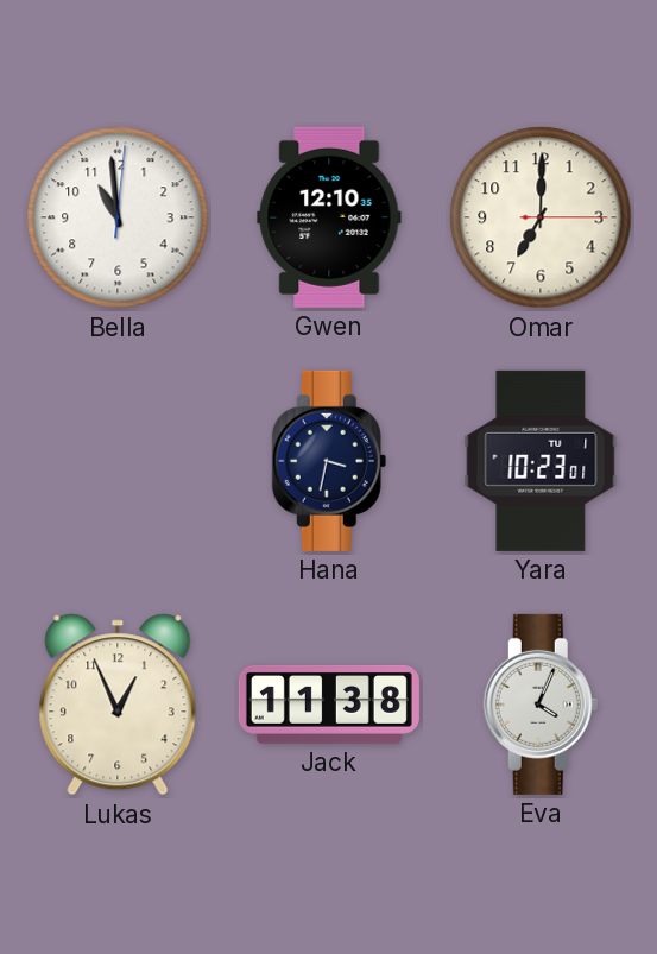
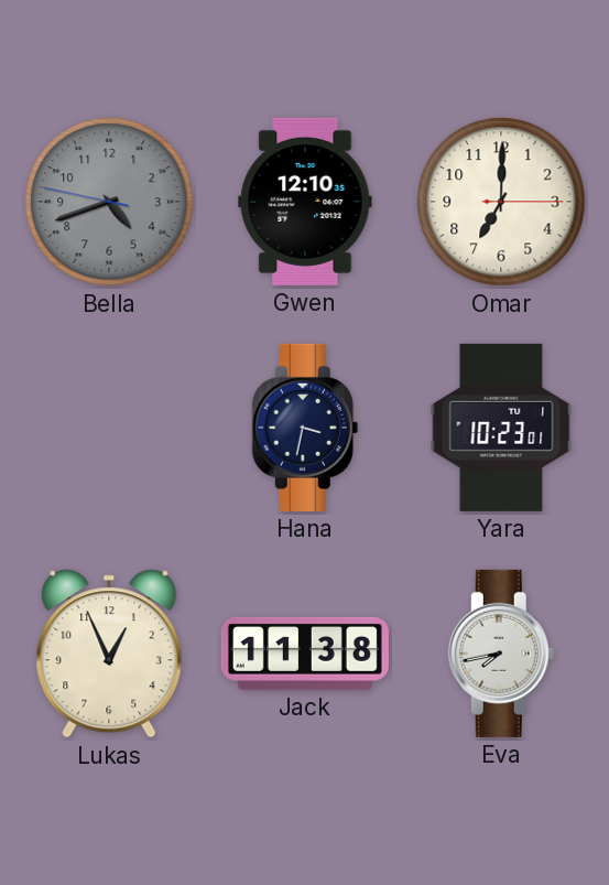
Bella: 10:59 -> 4:41
Bella dial: white -> grey
Eva: 4:04 -> 7:43
